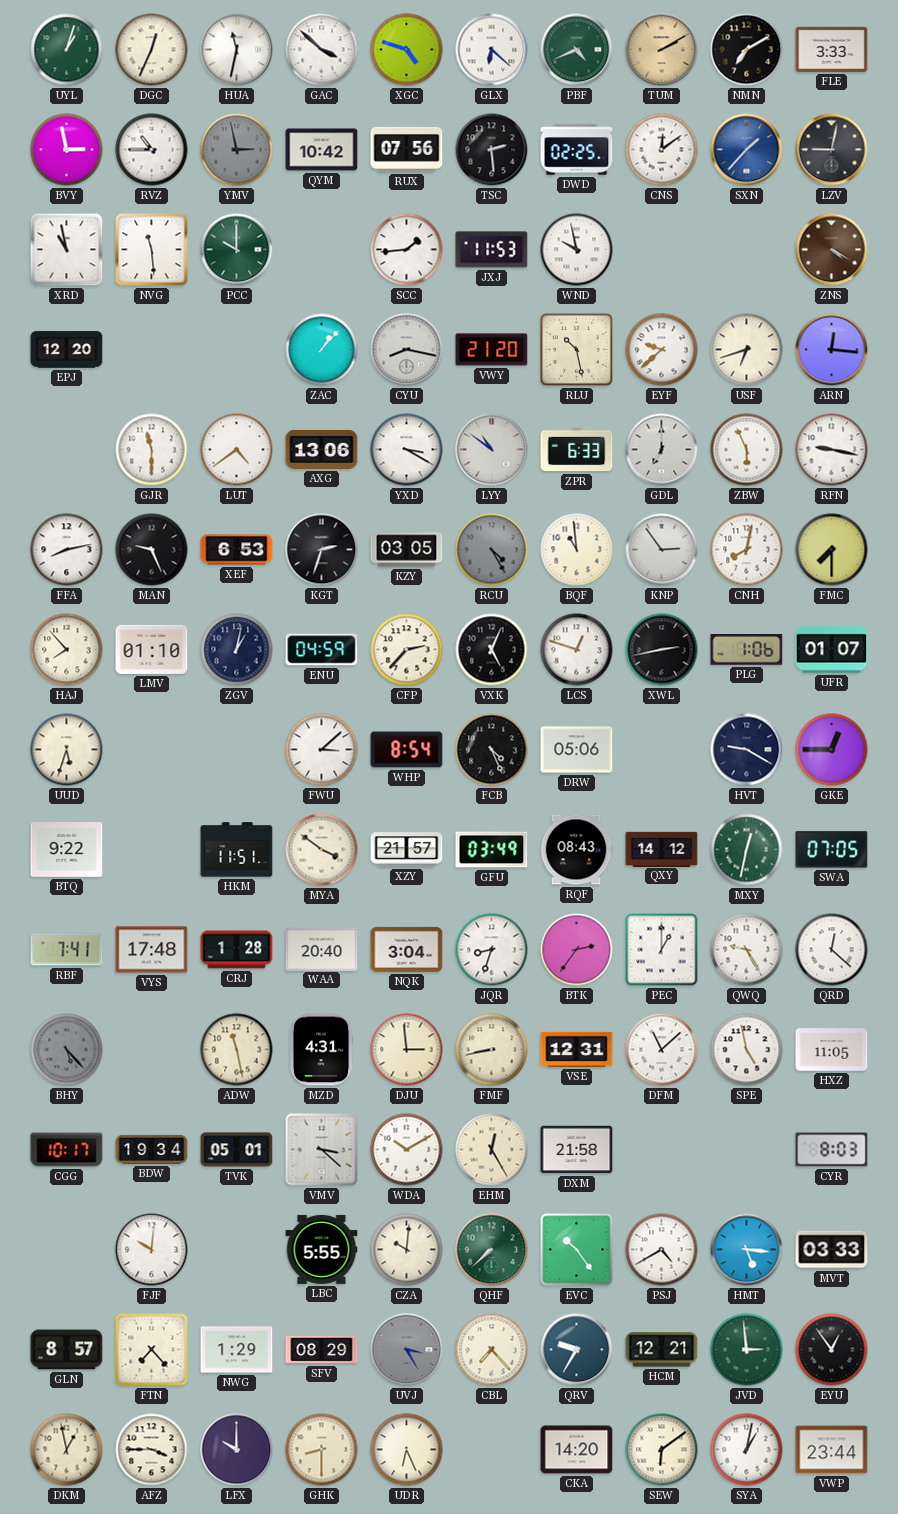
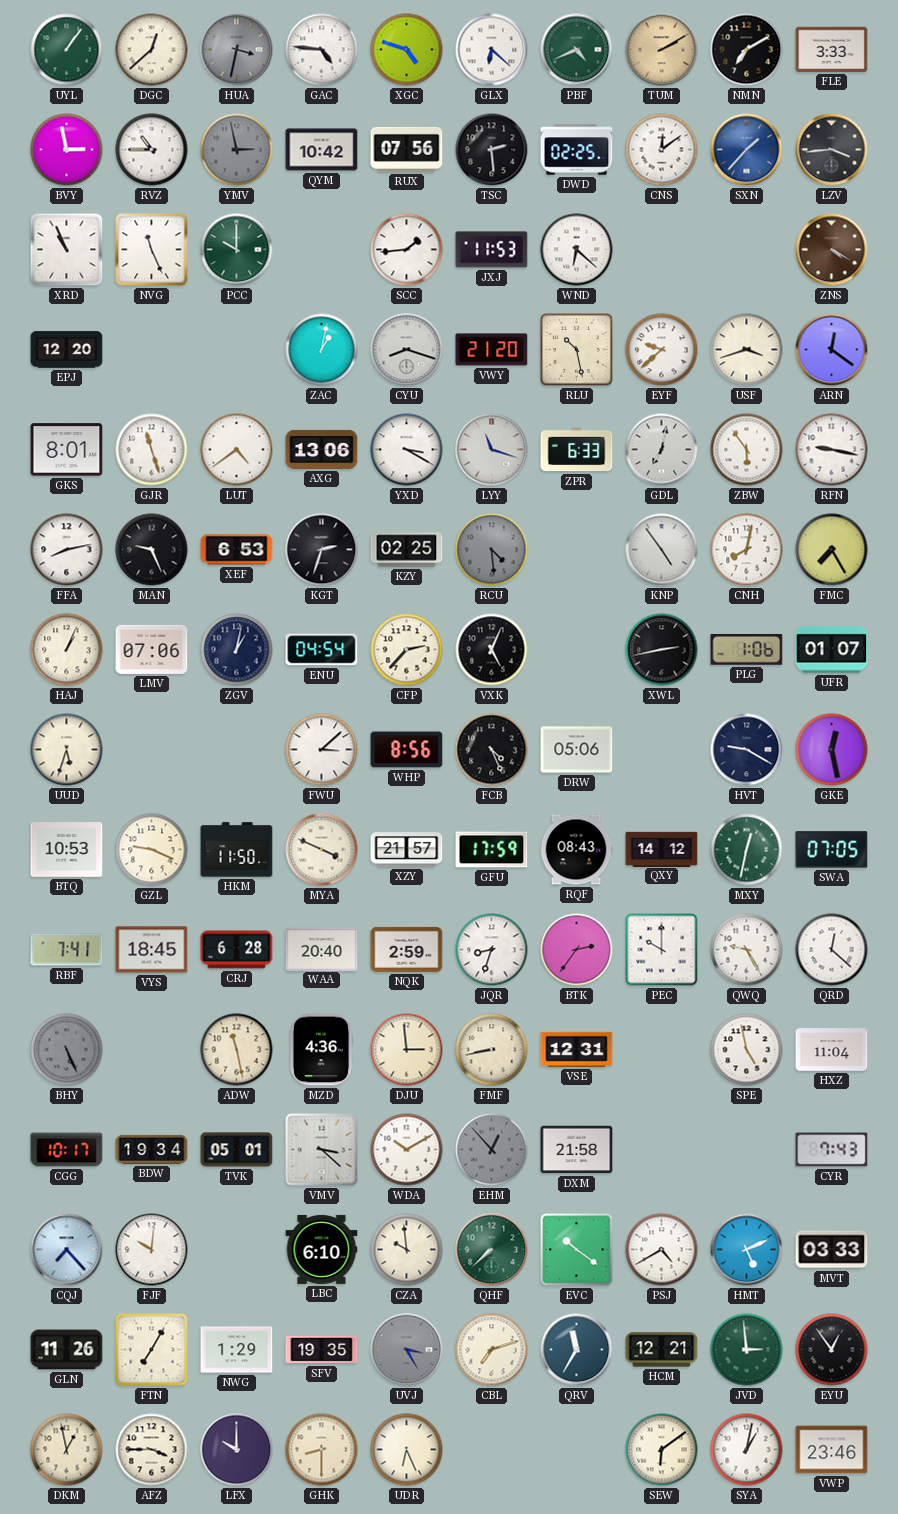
UYL: 1:03 -> 1:06
DGC: 12:34 -> 12:38
HUA: 11:32 -> 3:32
HUA dial: white -> grey
GAC: 3:52 -> 4:46
LZV: 9:02 -> 3:44
XRD: 10:58 -> 10:56
NVG: 11:29 -> 11:26
WND: 9:58 -> 6:22
ZAC: 1:07 -> 1:02
CYU: 8:17 -> 8:18
USF: 6:42 -> 3:42
ARN: 12:16 -> 12:21
GKS: none -> 8:01
GJR: 11:30 -> 11:27
LYY: 10:51 -> 11:18
GDL: 7:00 -> 7:02
ZBW: 5:56 -> 5:54
KZY: 03:05 -> 02:25
RCU: 4:25 -> 4:29
BQF: 10:59 -> none
KNP: 2:54 -> 4:54
FMC: 7:30 -> 7:25
HAJ: 7:53 -> 1:04
LMV: 01:10 -> 07:06
ENU: 04:59 -> 04:54
LCS: 12:48 -> none
WHP: 8:54 -> 8:56
GKE: 12:45 -> 12:28
BTQ: 9:22 -> 10:53
GZL: none -> 9:19
HKM: 11:51 -> 11:50
MYA: 3:51 -> 3:49
GFU: 03:49 -> 17:59
VYS: 17:48 -> 18:45
CRJ: 1:28 -> 6:28
NQK: 3:04 -> 2:59
PEC: 1:00 -> 10:00
BHY: 5:23 -> 5:26
MZD: 4:31 -> 4:36
DFM: 11:08 -> none
HXZ: 11:05 -> 11:04
EHM: 12:25 -> 12:53
EHM dial: cream -> grey
CYR: 8:03 -> 7:43
CQJ: none -> 7:23
LBC: 5:55 -> 6:10
CZA: 10:01 -> 9:59
EVC: 10:24 -> 10:21
HMT: 5:16 -> 5:11
GLN: 8:57 -> 11:26
FTN: 7:23 -> 7:05
SFV: 08:29 -> 19:35
CBL: 7:23 -> 7:12
QRV: 9:35 -> 11:35
CKA: 14:20 -> none
VWP: 23:44 -> 23:46
